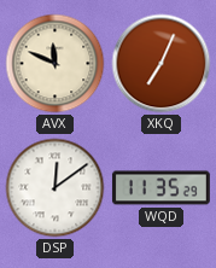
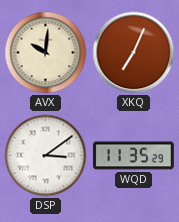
AVX: 11:49 -> 10:01
DSP: 12:09 -> 3:09
